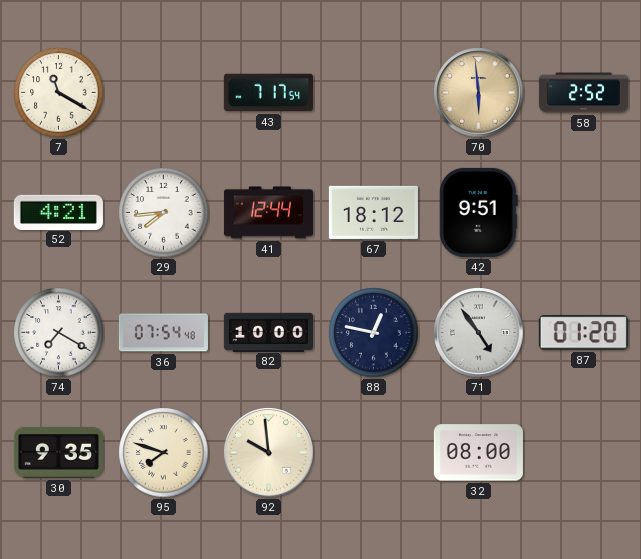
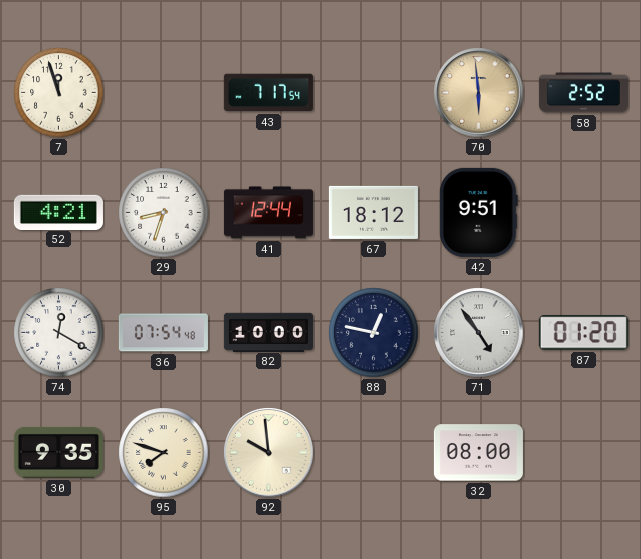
7: 11:20 -> 11:57
29: 7:44 -> 8:33
74: 7:20 -> 12:20
